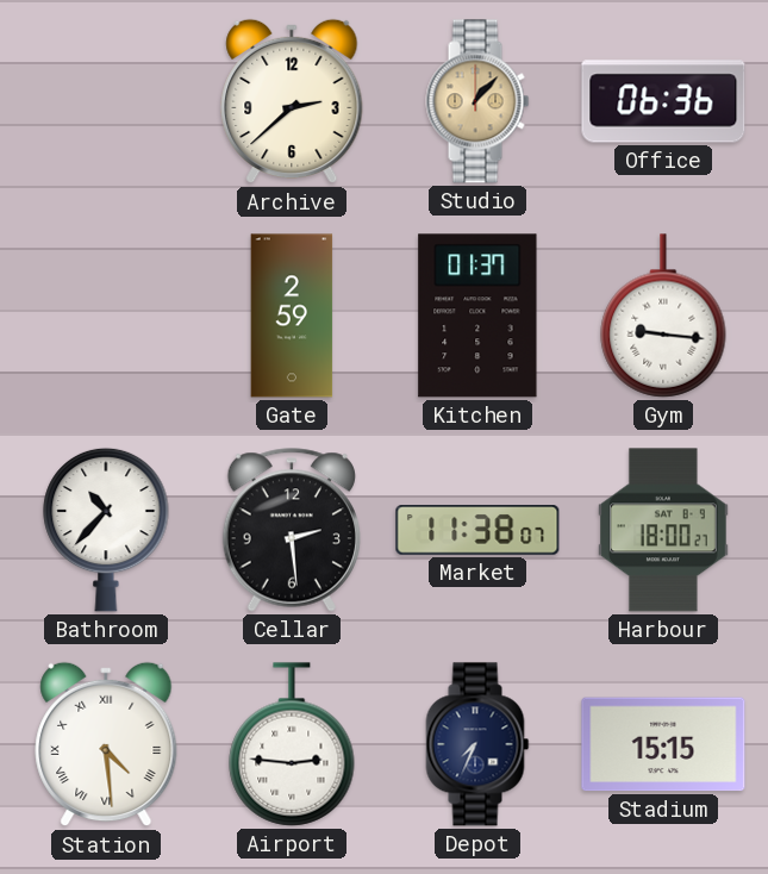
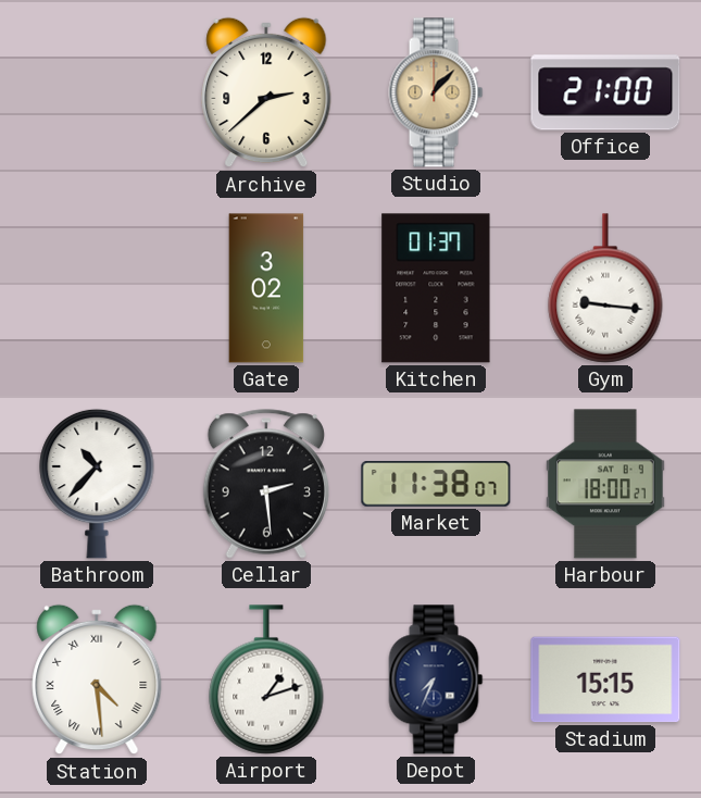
Office: 06:36 -> 21:00
Gate: 2:59 -> 3:02
Airport: 2:46 -> 1:12
